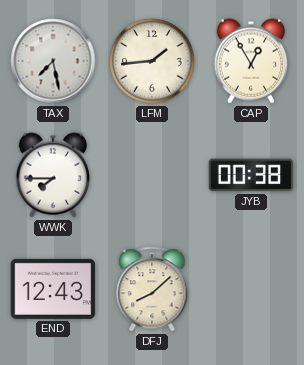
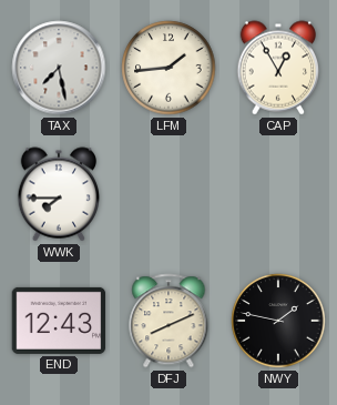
JYB: 00:38 -> none
DFJ: 8:08 -> 8:11
NWY: none -> 1:47
